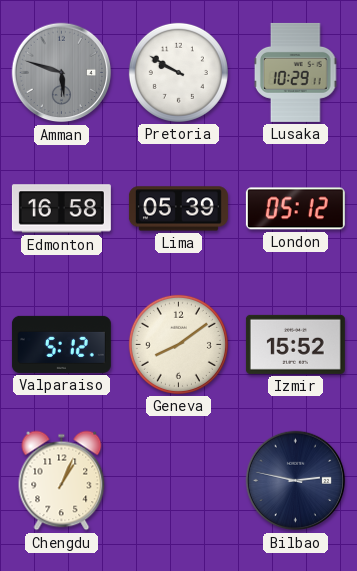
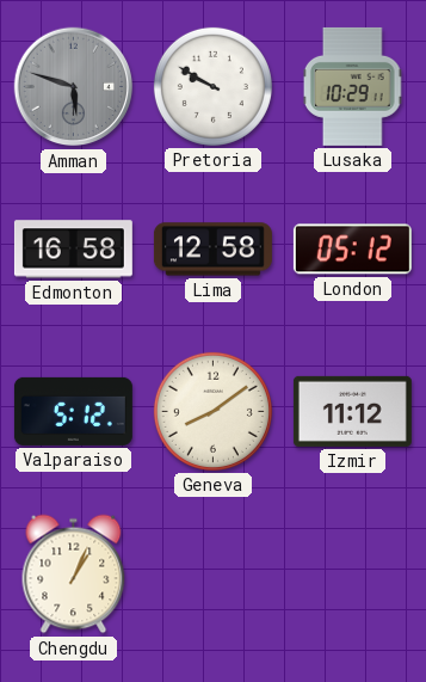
Lima: 05:39 -> 12:58
Izmir: 15:52 -> 11:12
Bilbao: 2:47 -> none
